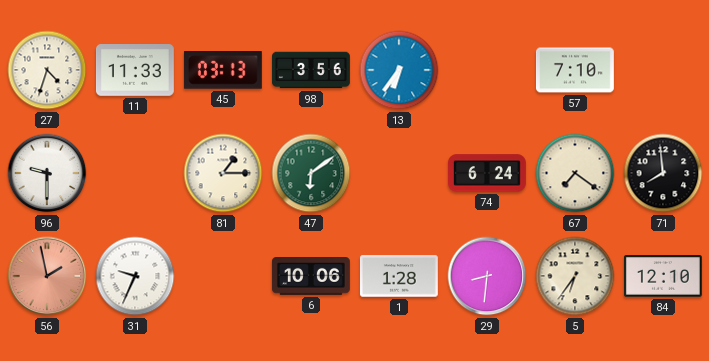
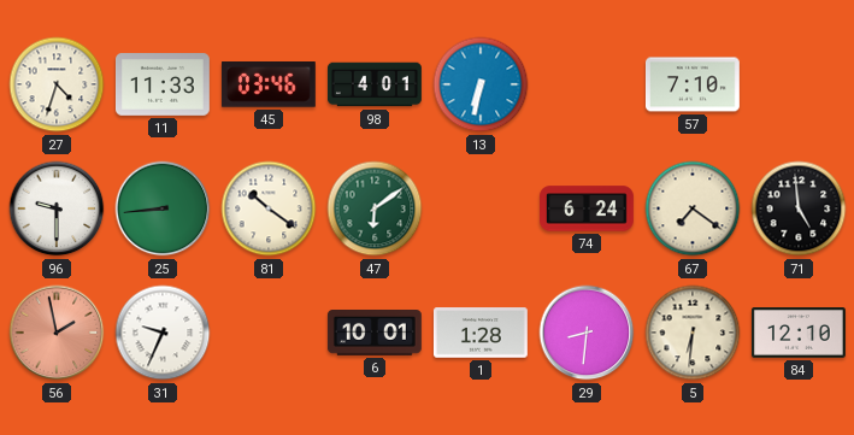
45: 03:13 -> 03:46
98: 3:56 -> 4:01
13: 6:36 -> 6:32
25: none -> 8:44
81: 1:15 -> 10:21
71: 7:59 -> 4:59
6: 10:06 -> 10:01
5: 6:36 -> 6:31
